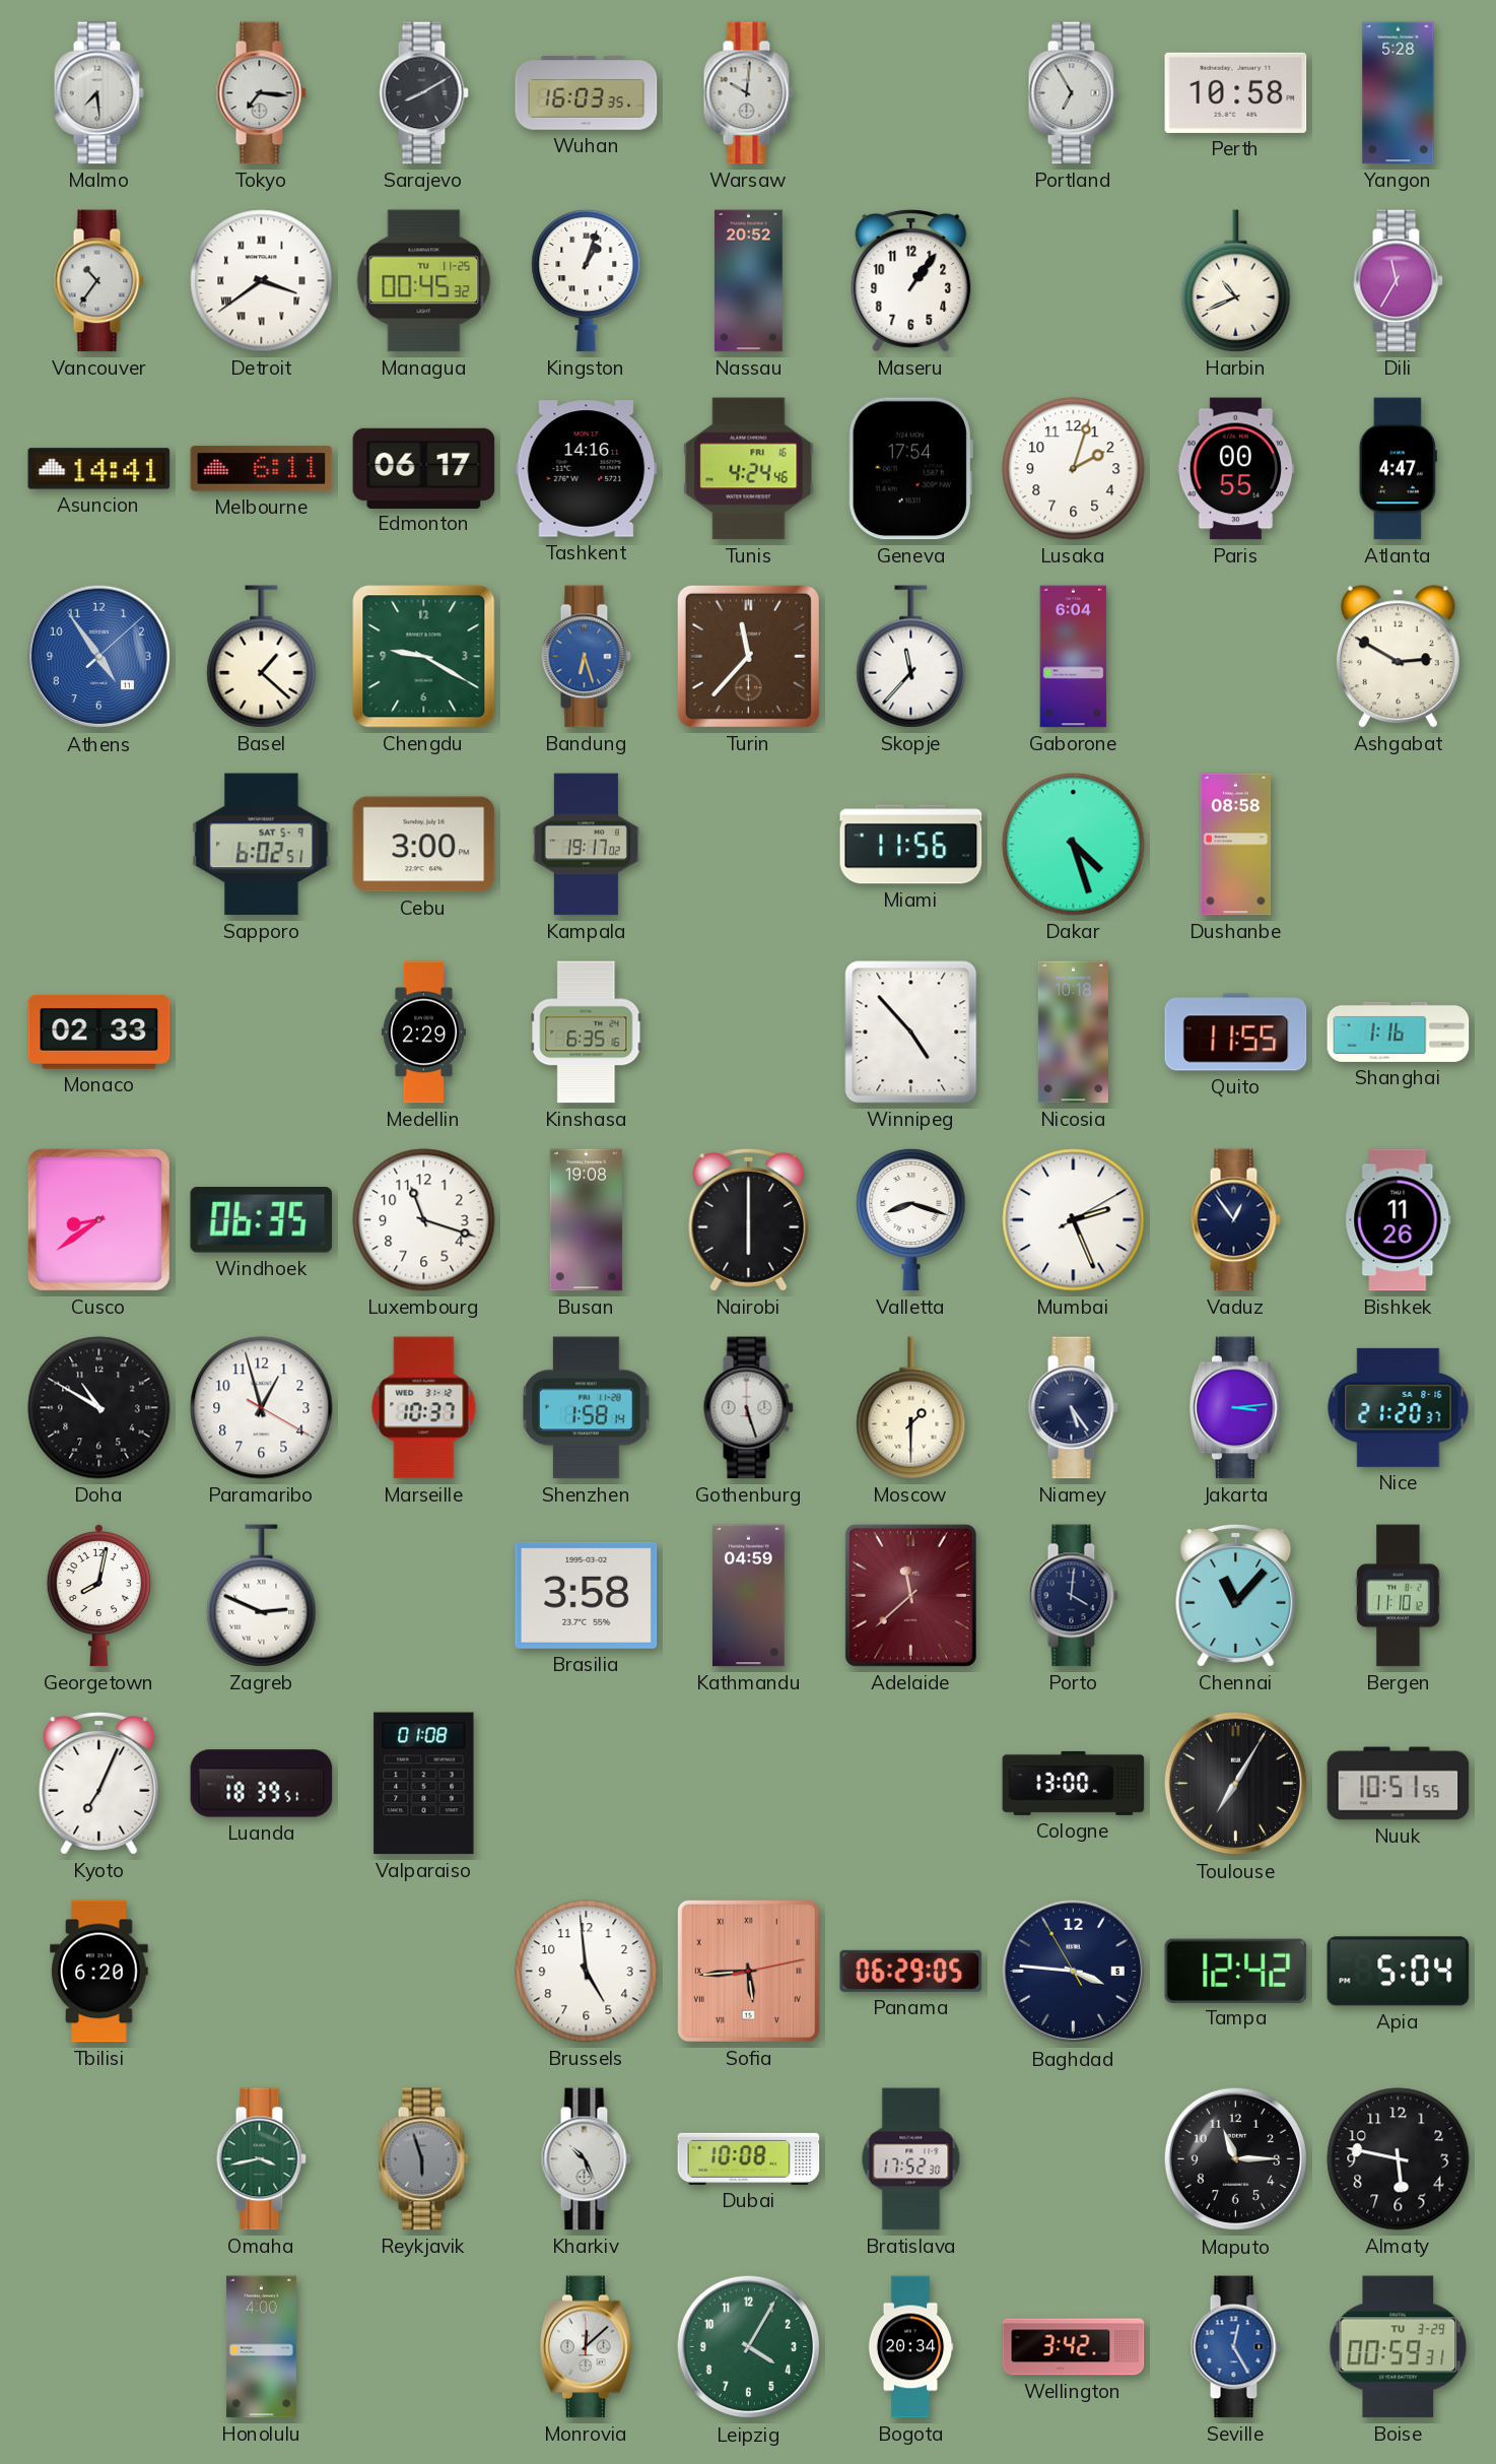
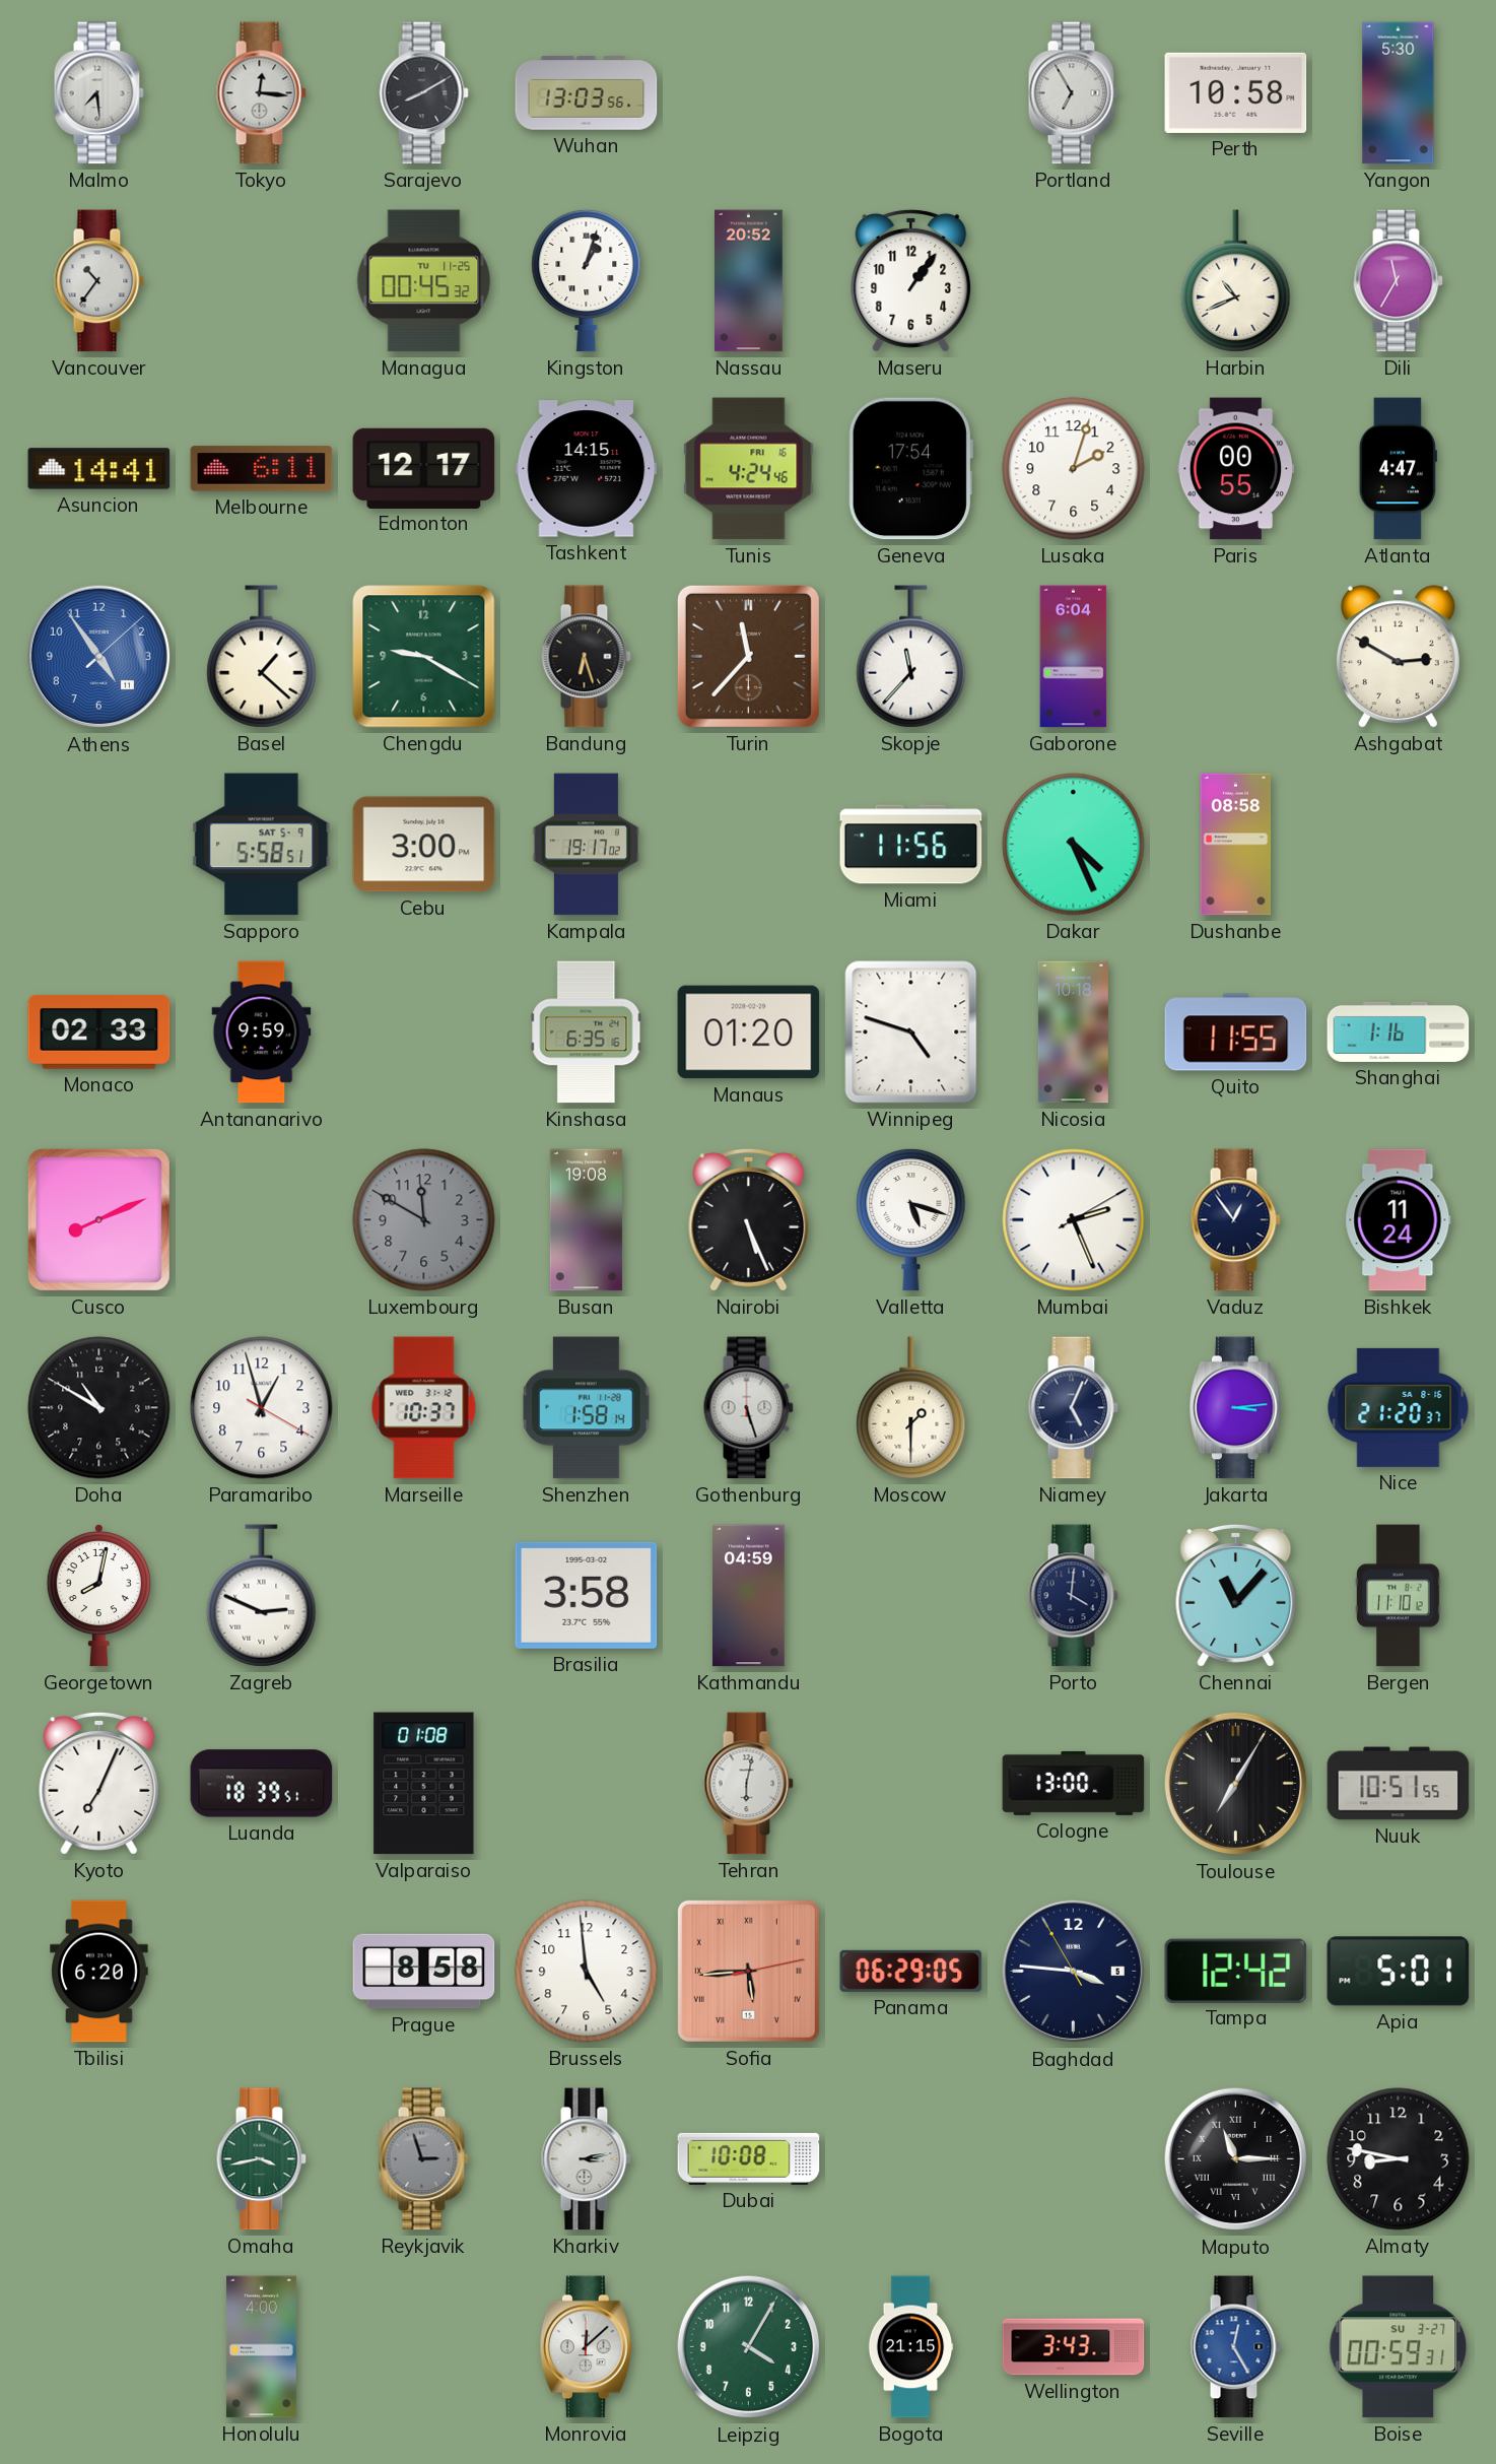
Tokyo: 7:16 -> 12:16
Wuhan: 16:03 -> 13:03
Warsaw: 10:01 -> none
Yangon: 5:28 -> 5:30
Detroit: 3:39 -> none
Edmonton: 06:17 -> 12:17
Tashkent: 14:16 -> 14:15
Bandung dial: blue -> black
Sapporo: 6:02 -> 5:58
Dakar: 4:27 -> 4:26
Antananarivo: none -> 9:59
Medellin: 2:29 -> none
Manaus: none -> 01:20
Winnipeg: 4:53 -> 4:48
Cusco: 8:39 -> 8:11
Windhoek: 06:35 -> none
Luxembourg: 11:18 -> 11:50
Luxembourg dial: white -> grey
Nairobi: 6:00 -> 5:26
Valletta: 8:18 -> 5:18
Bishkek: 11:26 -> 11:24
Niamey: 5:24 -> 5:04
Adelaide: 11:38 -> none
Tehran: none -> 6:02
Prague: none -> 8:58
Apia: 5:04 -> 5:01
Reykjavik: 5:57 -> 2:57
Kharkiv: 10:26 -> 3:13
Bratislava: 17:52 -> none
Maputo numerals: Arabic -> Roman
Almaty: 5:47 -> 8:47
Bogota: 20:34 -> 21:15
Wellington: 3:42 -> 3:43
Boise date: TU 3-29 -> SU 3-27
